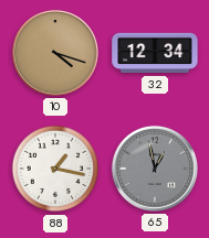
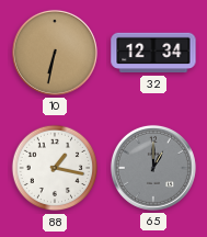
10: 4:18 -> 6:32
65: 12:58 -> 1:00
